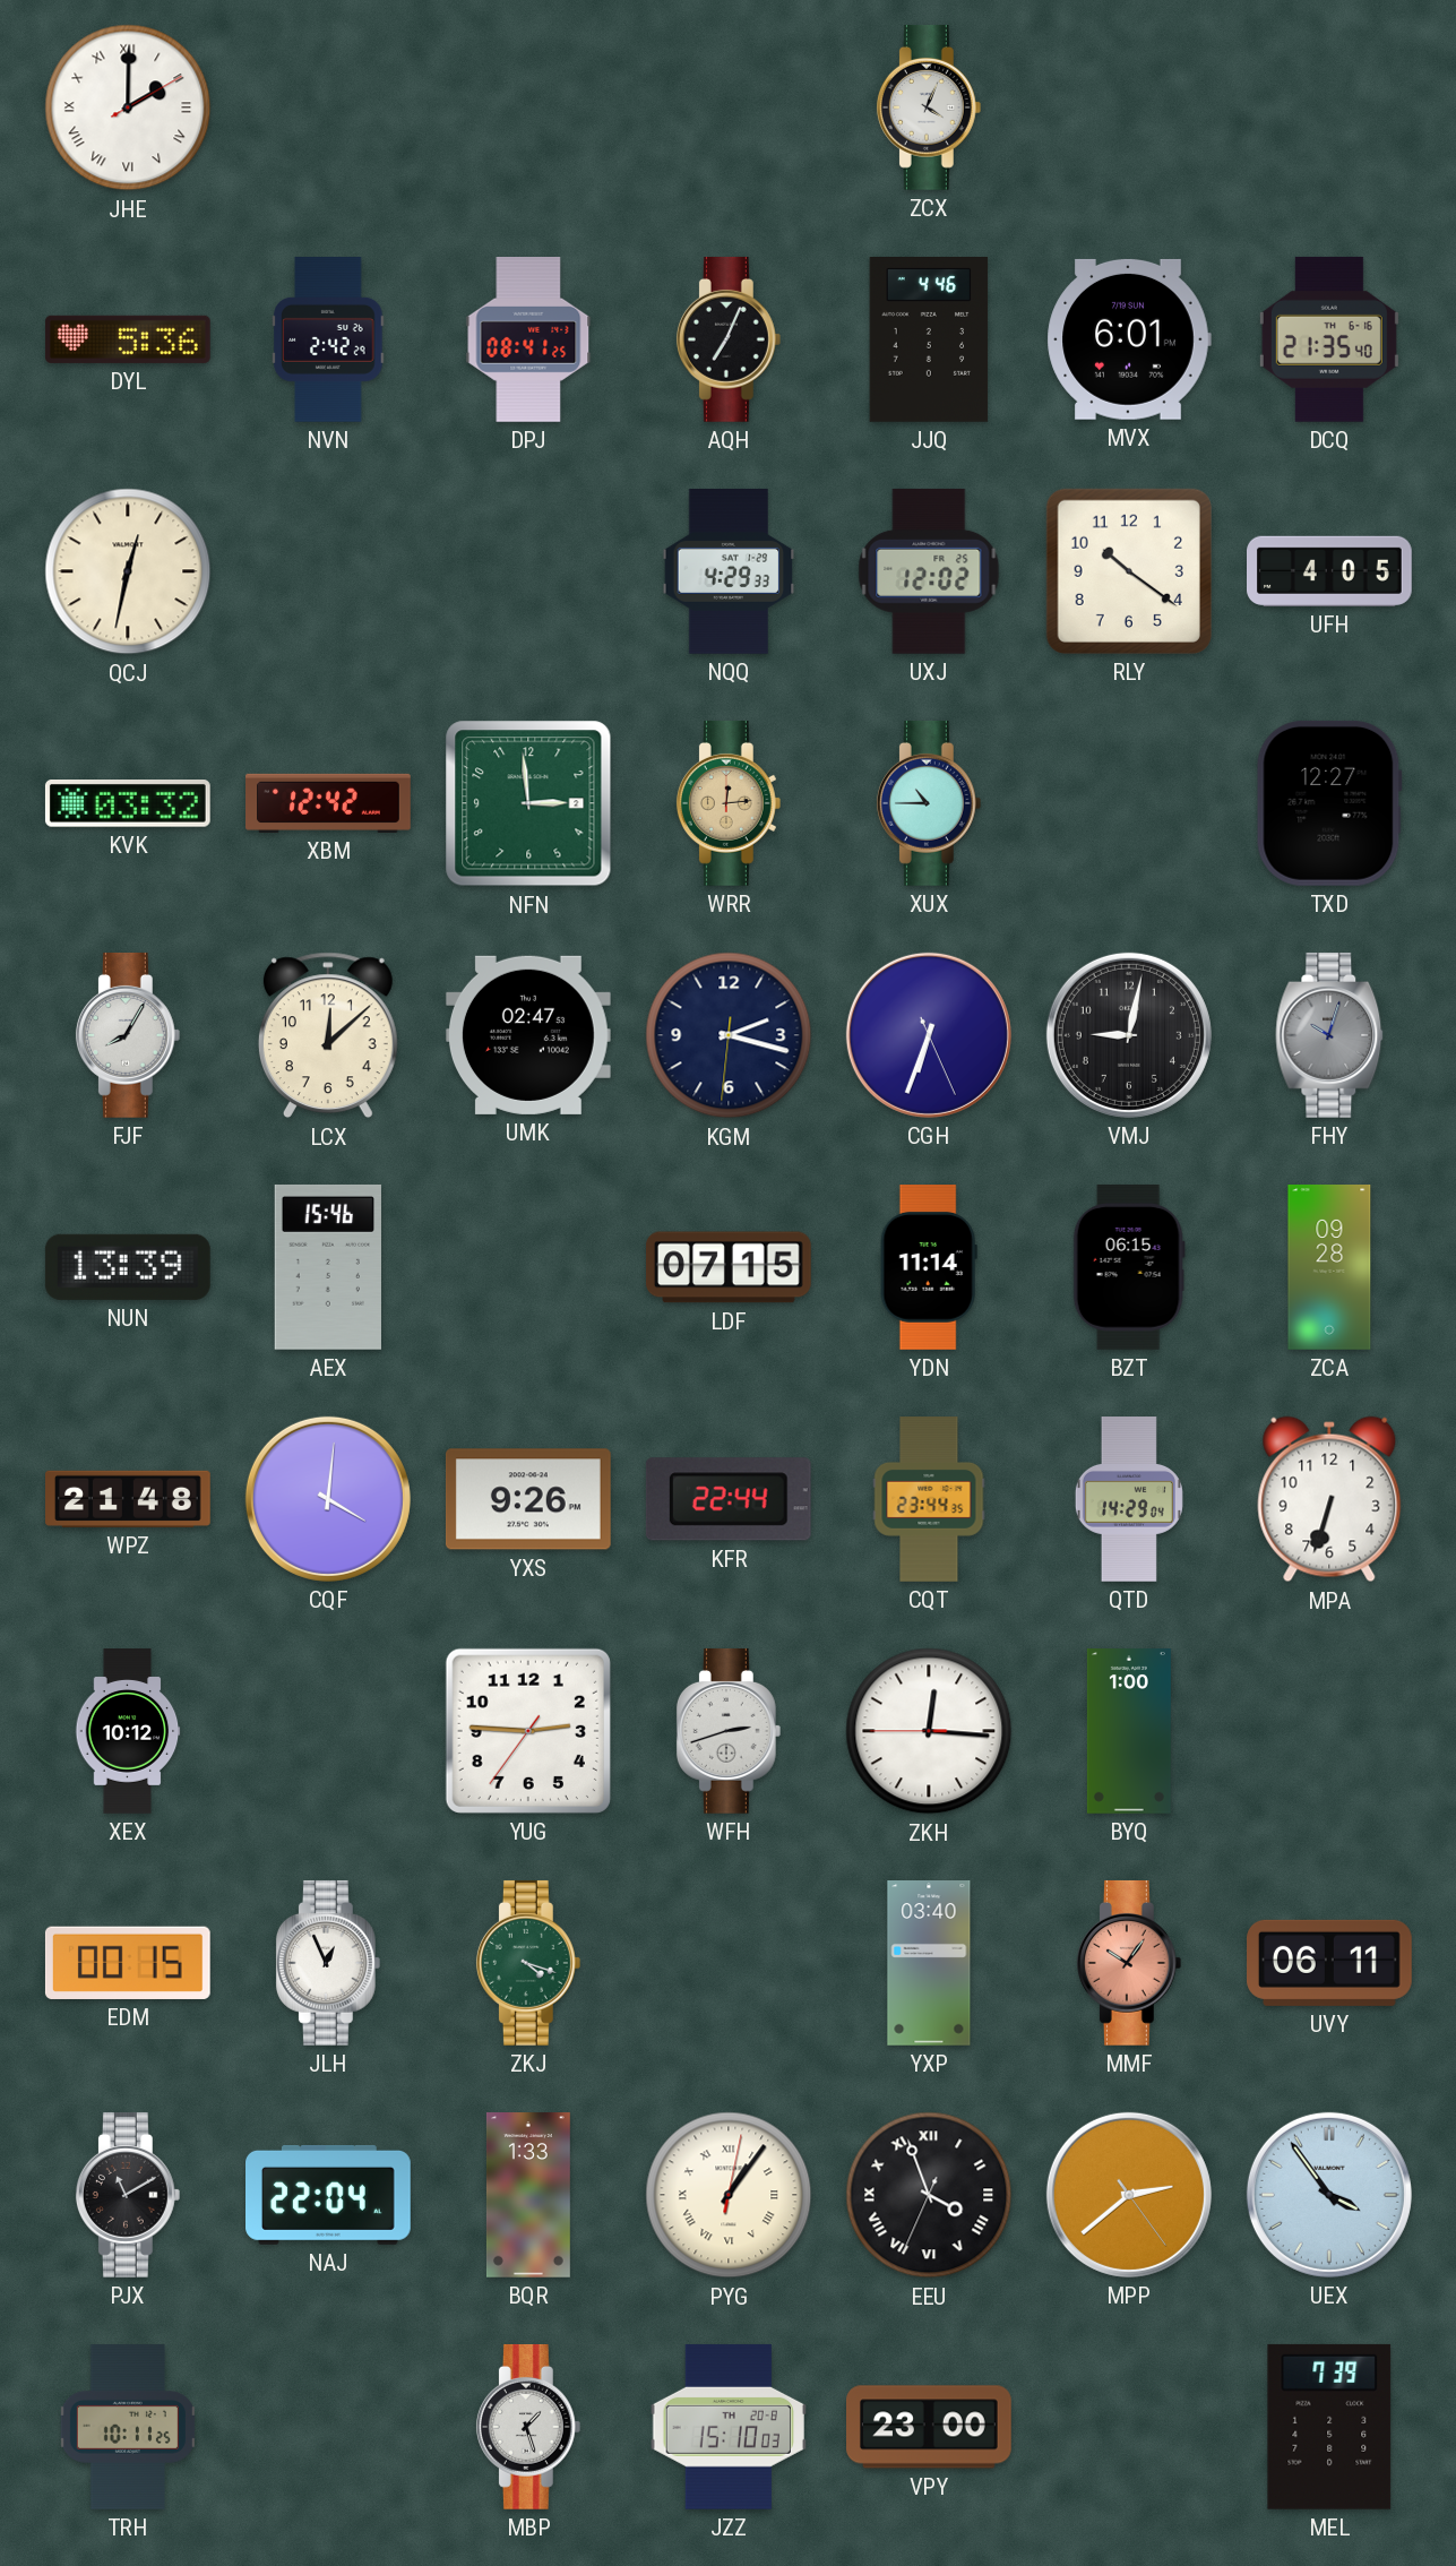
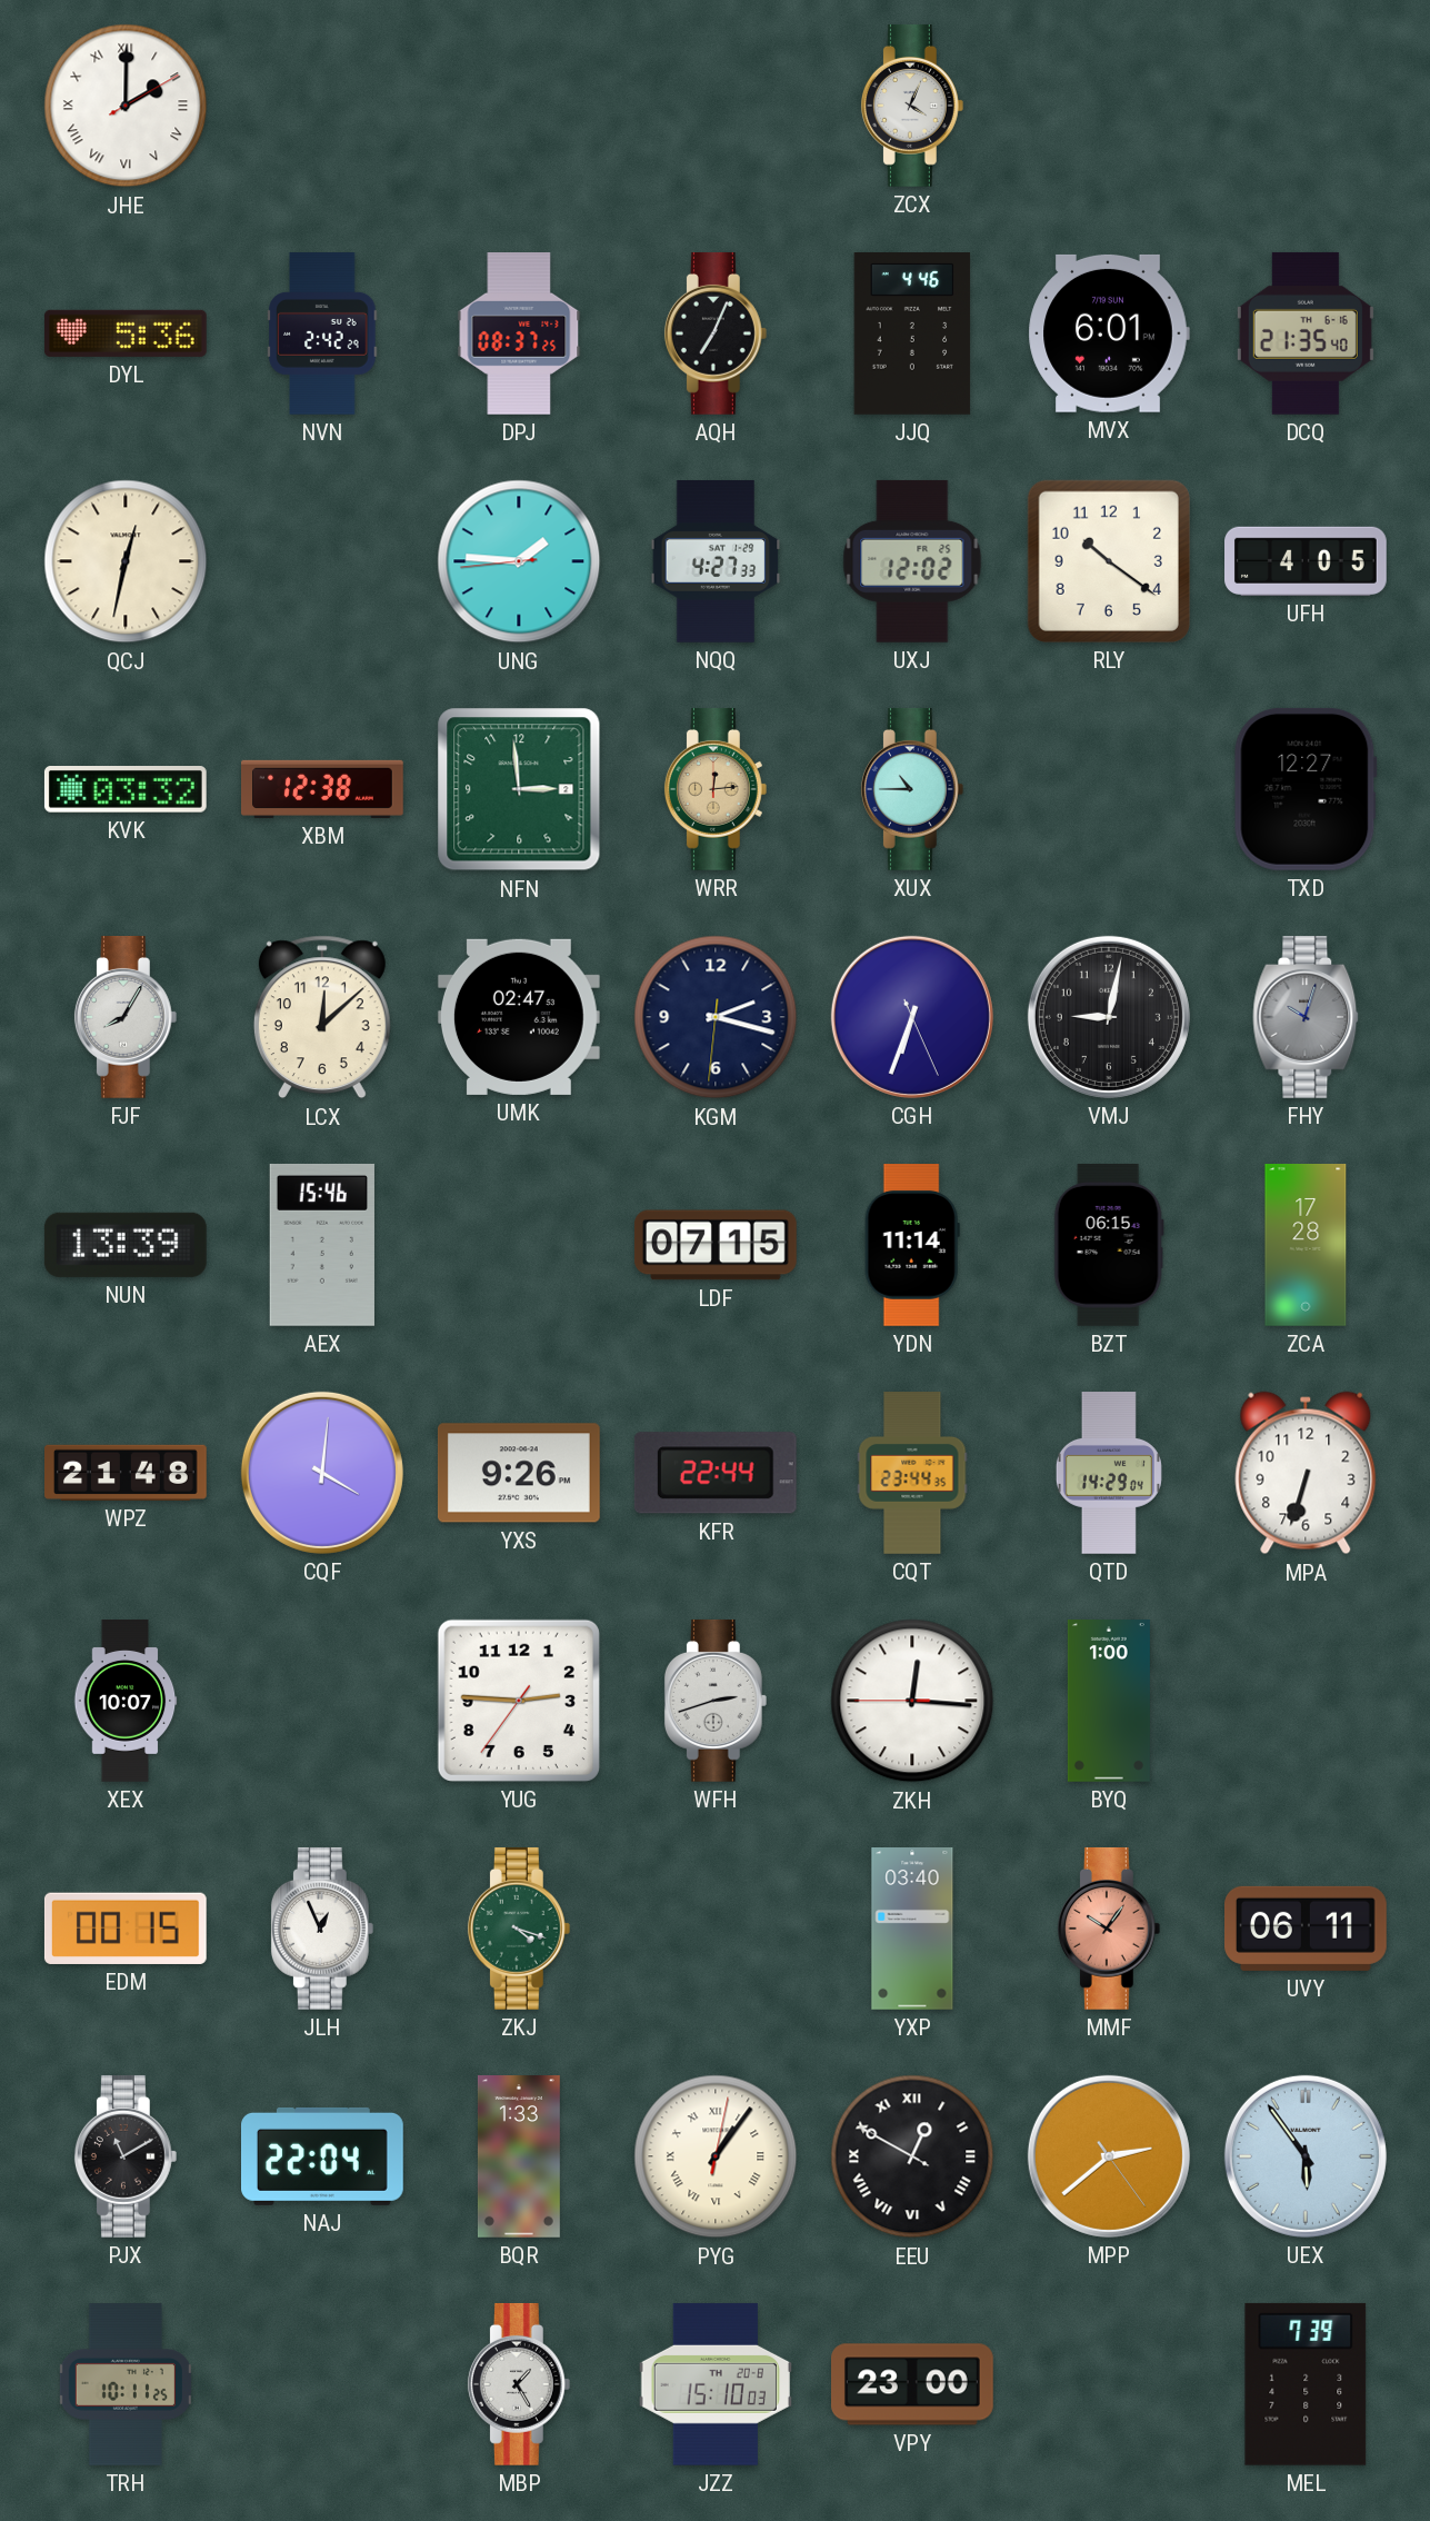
DPJ: 08:41 -> 08:37
UNG: none -> 1:45
NQQ: 4:29 -> 4:27
XBM: 12:42 -> 12:38
ZCA: 09:28 -> 17:28
XEX: 10:12 -> 10:07
EEU: 3:56 -> 12:49
UEX: 3:54 -> 5:54
MBP: 1:27 -> 1:25
